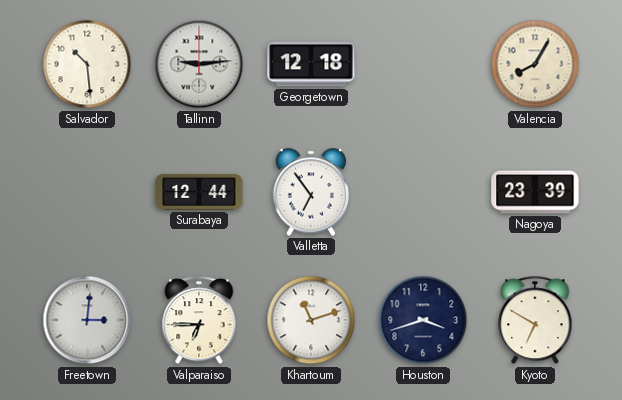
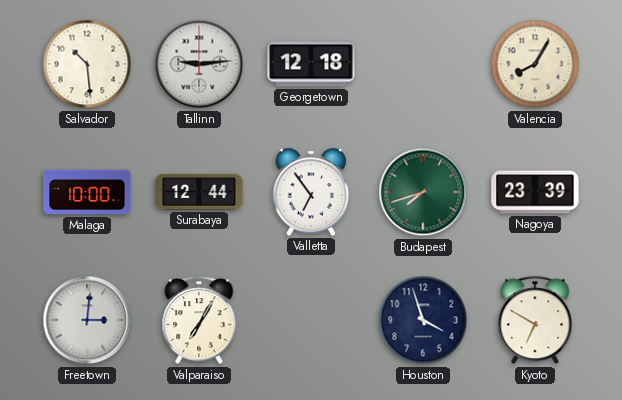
Malaga: none -> 10:00
Budapest: none -> 7:42
Valparaiso: 6:45 -> 7:05
Khartoum: 11:12 -> none
Houston: 3:42 -> 3:57
